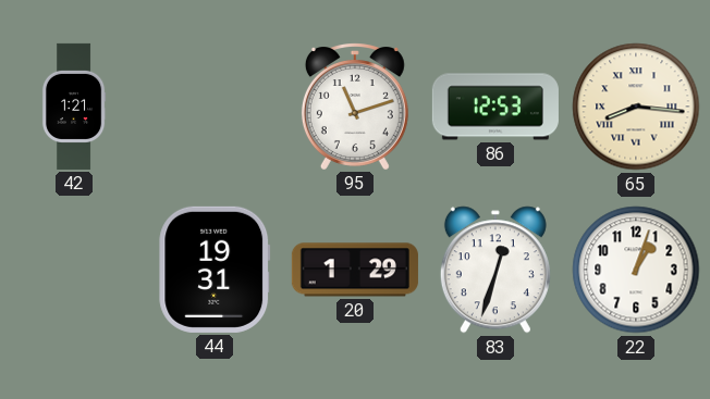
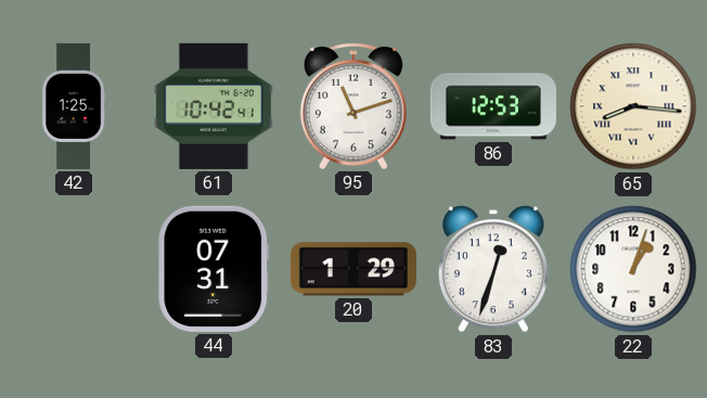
42: 1:21 -> 1:25
61: none -> 10:42
44: 19:31 -> 07:31
